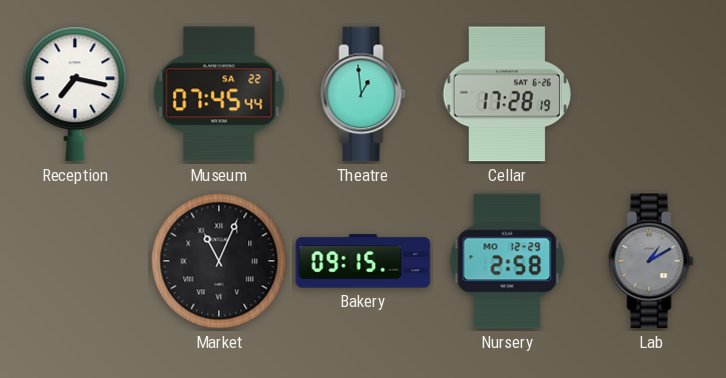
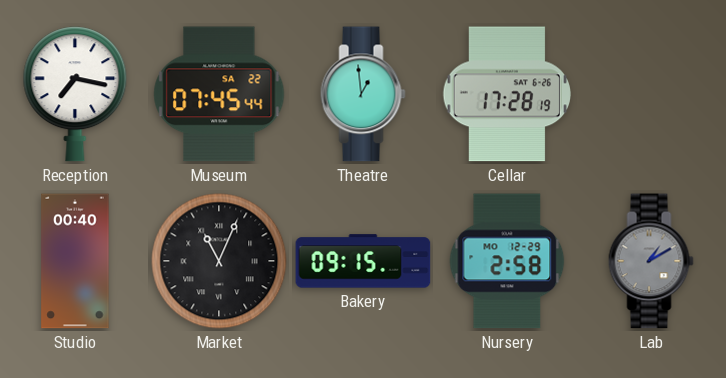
Studio: none -> 00:40
